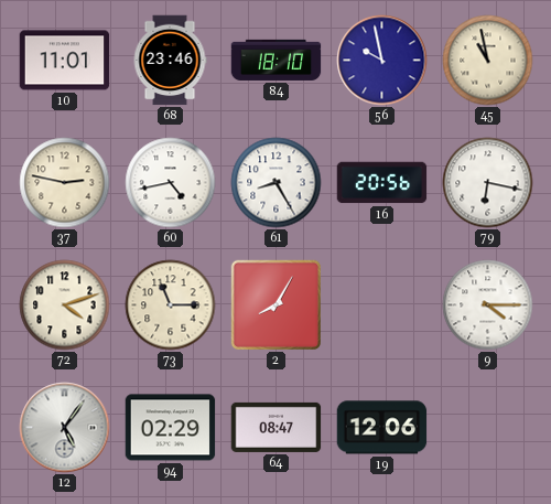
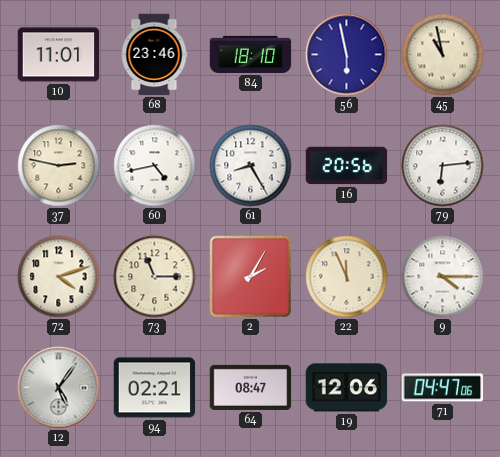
56: 9:58 -> 5:58
79: 6:17 -> 6:14
2: 8:05 -> 2:05
22: none -> 11:56
94: 02:29 -> 02:21
71: none -> 04:47
